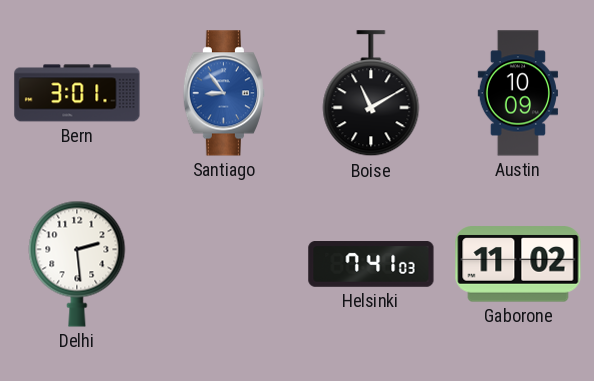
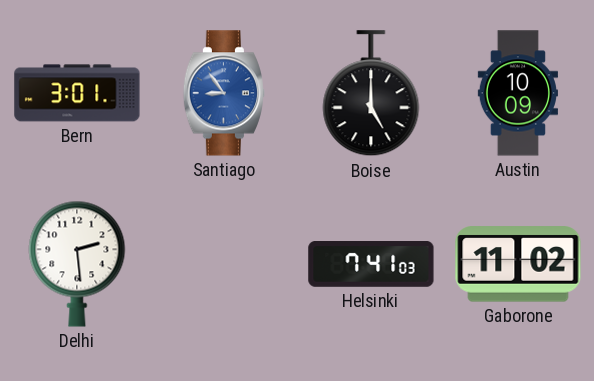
Boise: 11:10 -> 5:00
